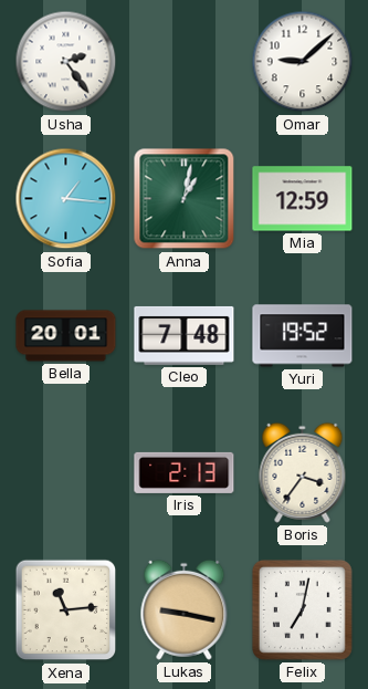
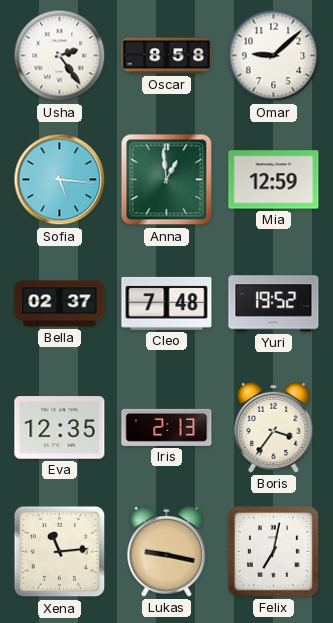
Oscar: none -> 8:58
Sofia: 1:16 -> 5:16
Anna: 1:02 -> 12:59
Bella: 20:01 -> 02:37
Eva: none -> 12:35
